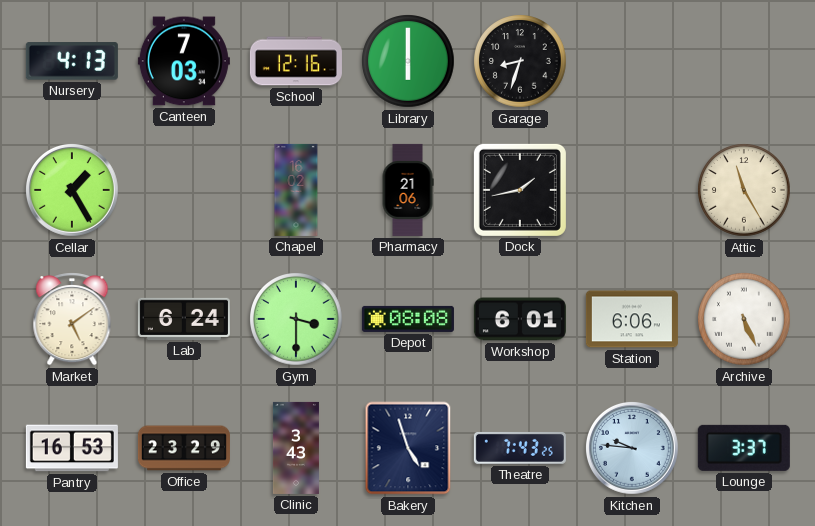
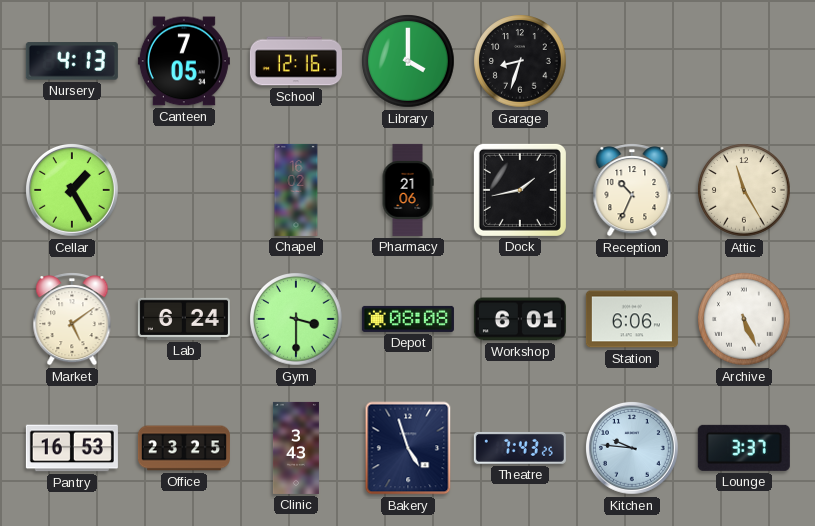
Canteen: 7:03 -> 7:05
Library: 6:00 -> 4:00
Reception: none -> 10:34
Office: 23:29 -> 23:25
